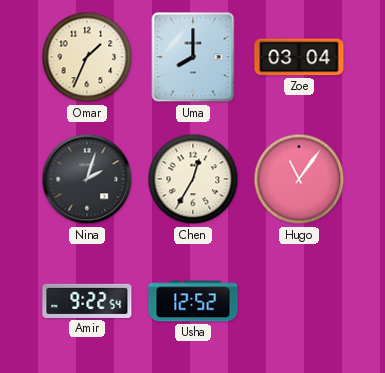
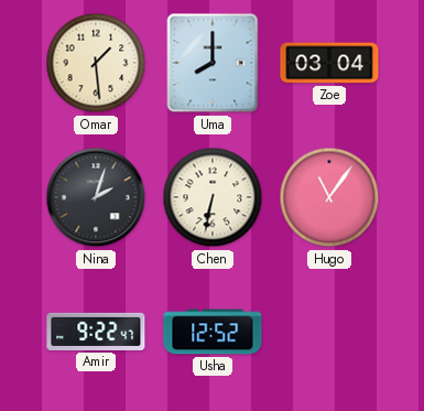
Omar: 1:34 -> 1:29
Chen: 12:35 -> 6:32
Amir: 9:22:54 -> 9:22:47
